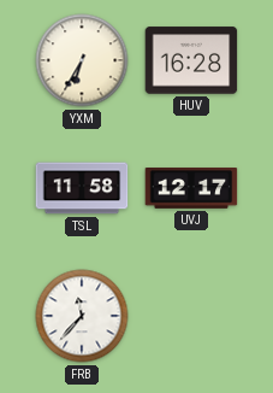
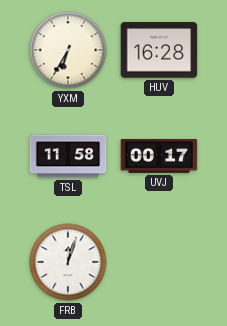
UVJ: 12:17 -> 00:17
FRB: 11:37 -> 12:03
